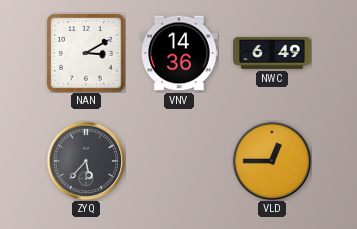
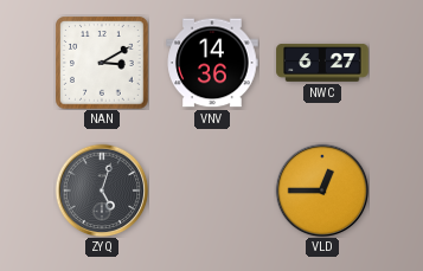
NWC: 6:49 -> 6:27
ZYQ: 5:37 -> 5:03
